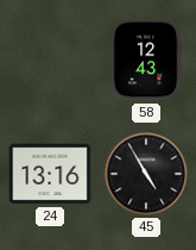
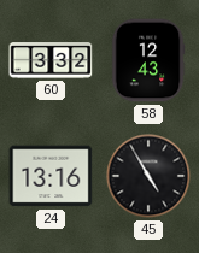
60: none -> 3:32
